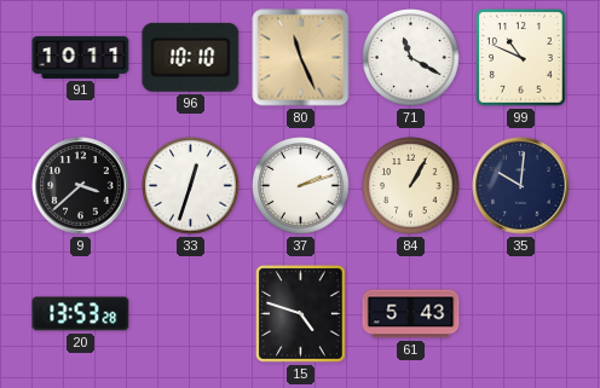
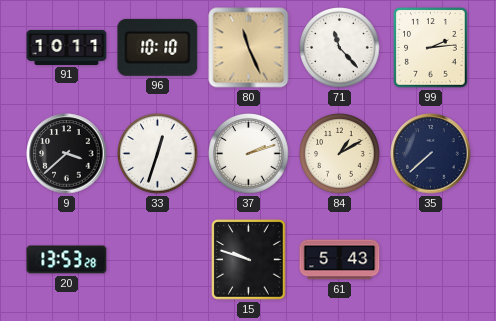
71: 11:20 -> 11:23
99: 10:49 -> 2:14
84: 1:05 -> 1:10
35: 10:01 -> 7:38
15: 4:48 -> 9:48
